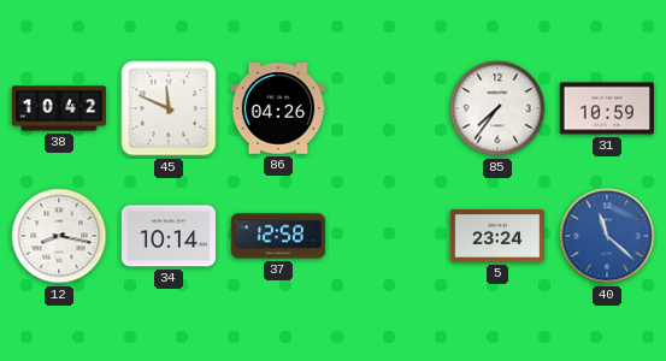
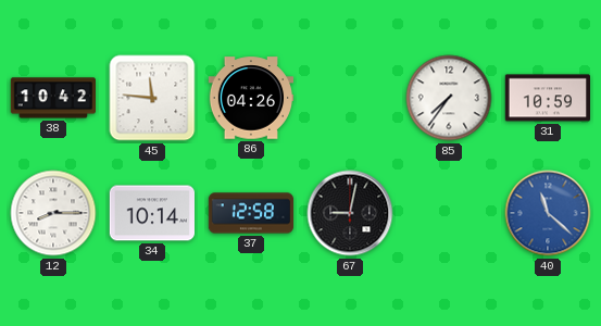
45: 11:49 -> 11:46
12: 8:17 -> 8:15
67: none -> 9:02
5: 23:24 -> none
